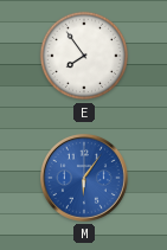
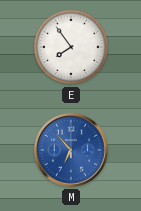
M: 6:06 -> 6:53
